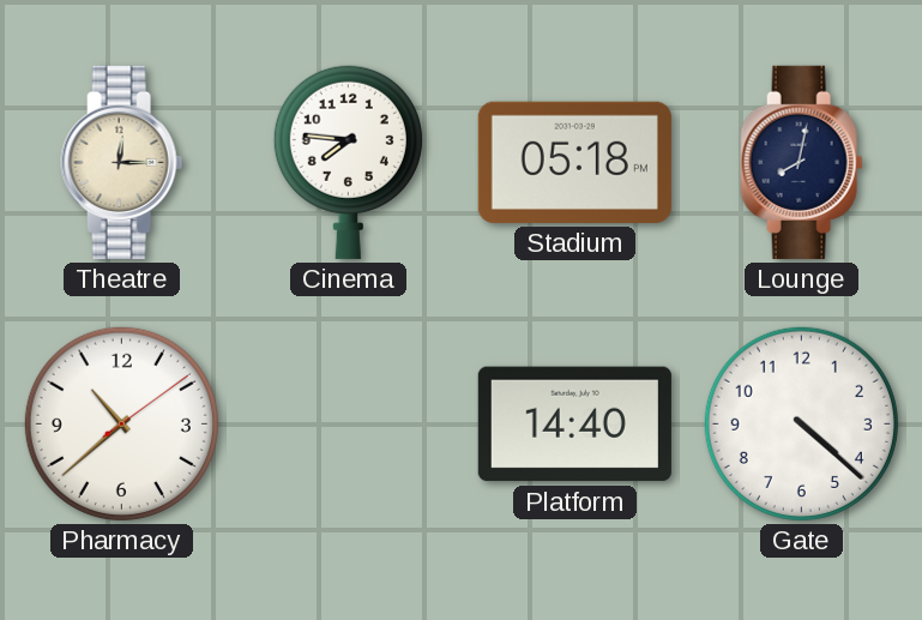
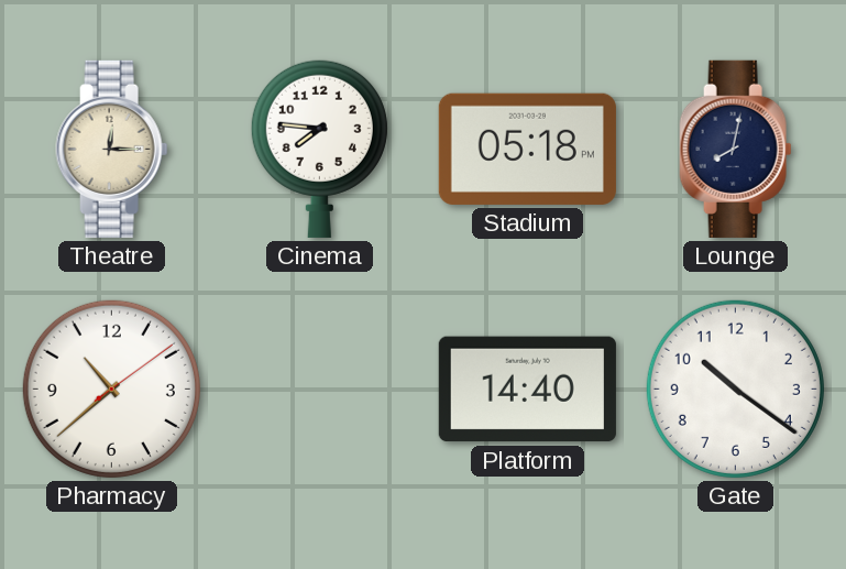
Gate: 4:22 -> 10:21
